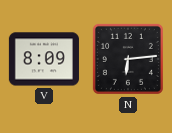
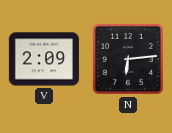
V: 8:09 -> 2:09
